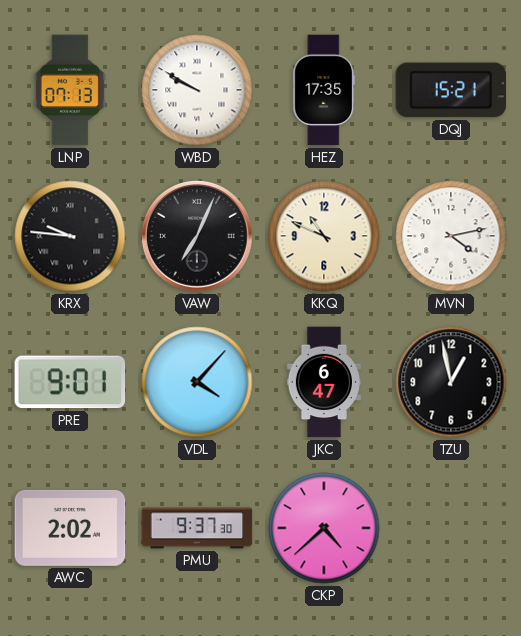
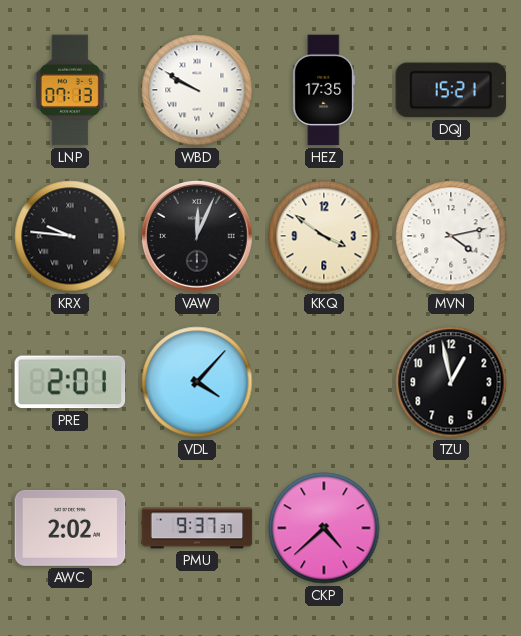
VAW: 7:04 -> 12:04
KKQ: 10:49 -> 3:51
PRE: 9:01 -> 2:01
JKC: 6:47 -> none
PMU: 9:37:30 -> 9:37:37
